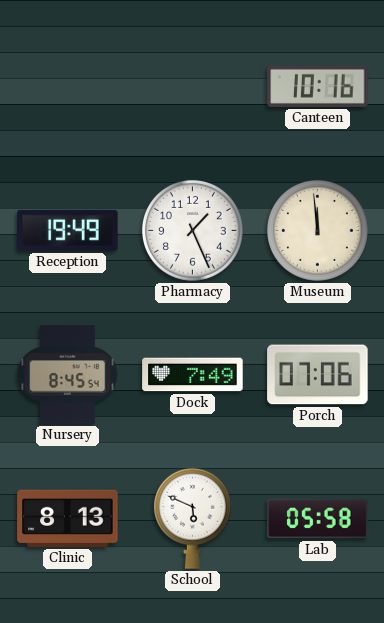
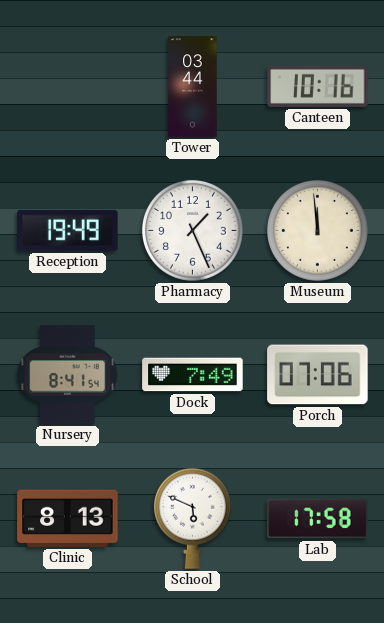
Tower: none -> 03:44
Nursery: 8:45 -> 8:41
Lab: 05:58 -> 17:58
